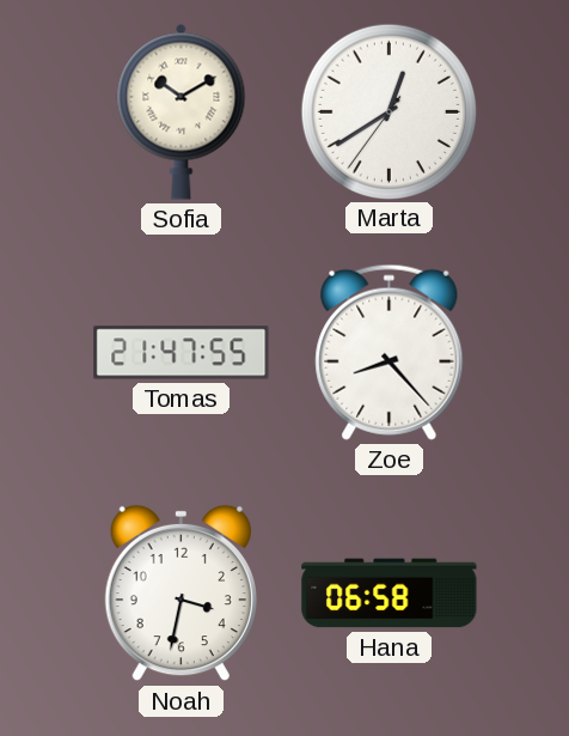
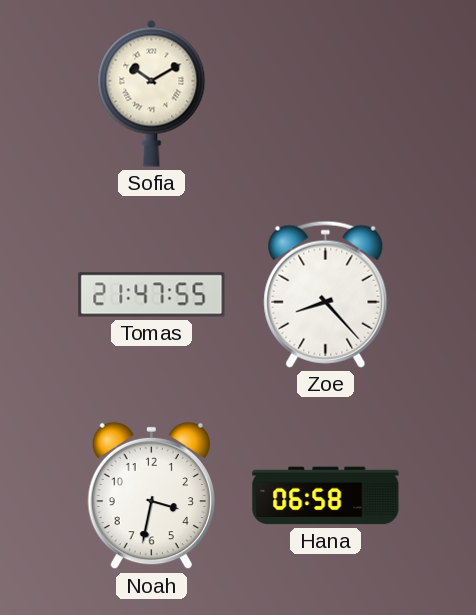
Marta: 12:39 -> none
